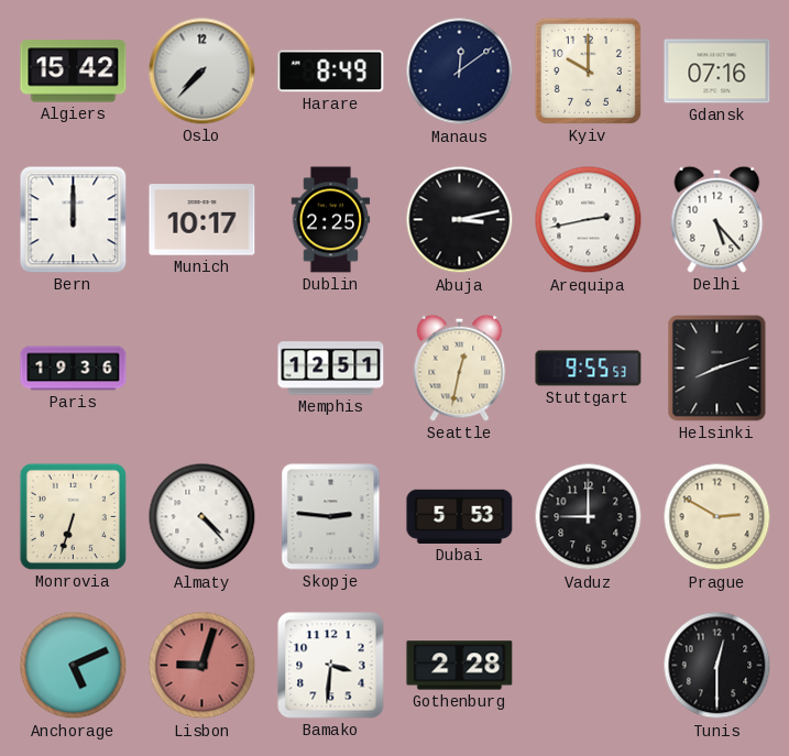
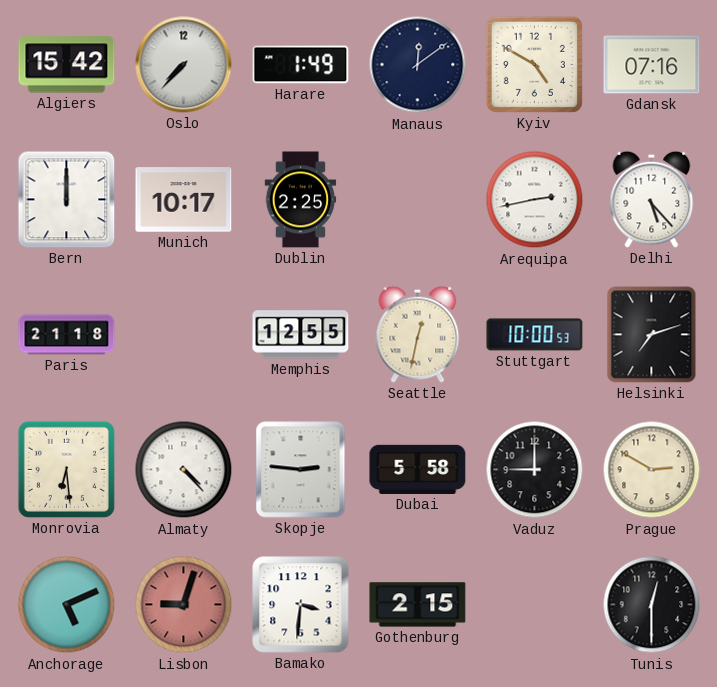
Harare: 8:49 -> 1:49
Kyiv: 10:00 -> 4:50
Abuja: 3:13 -> none
Paris: 19:36 -> 21:18
Memphis: 12:51 -> 12:55
Stuttgart: 9:55 -> 10:00
Helsinki: 8:12 -> 7:12
Monrovia: 6:33 -> 6:29
Dubai: 5:53 -> 5:58
Gothenburg: 2:28 -> 2:15
